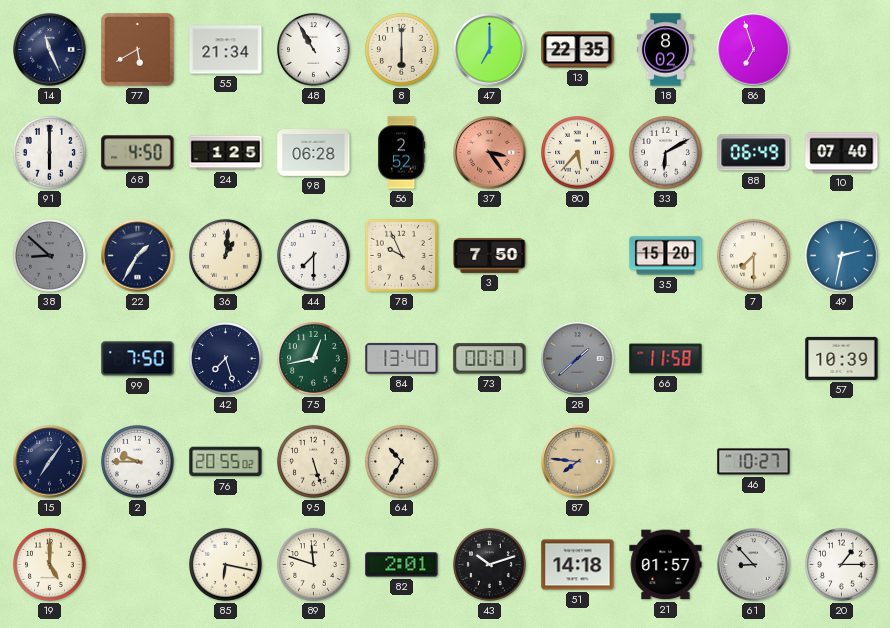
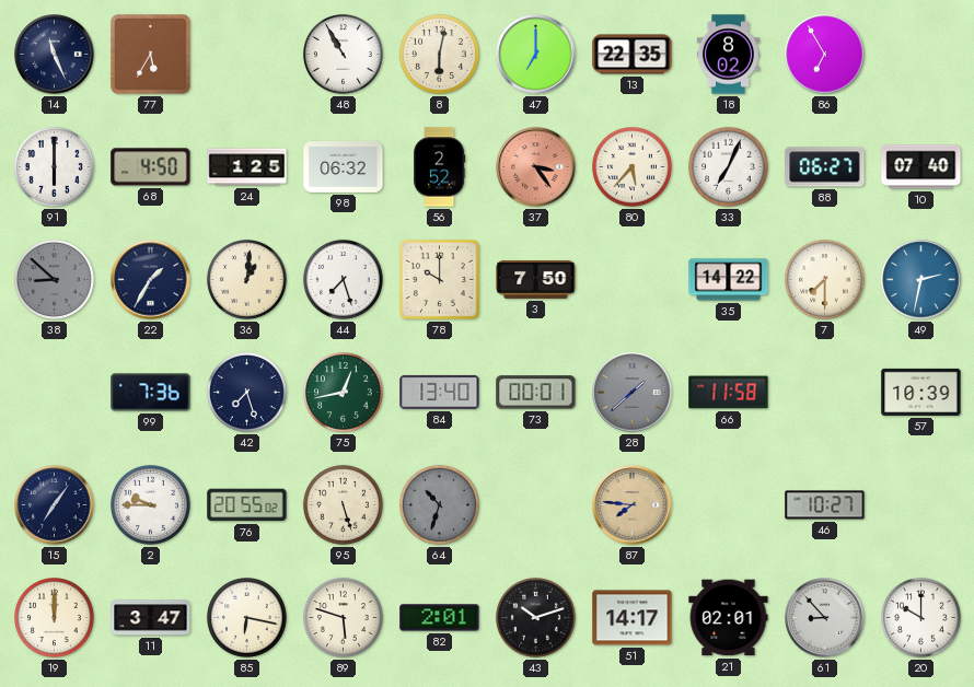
77: 5:40 -> 5:35
55: 21:34 -> none
8: 6:00 -> 6:02
86: 6:57 -> 6:55
98: 06:28 -> 06:32
33: 6:10 -> 7:04
88: 06:49 -> 06:27
44: 7:30 -> 7:27
78: 9:56 -> 10:00
35: 15:20 -> 14:22
99: 7:50 -> 7:36
64: 10:35 -> 10:33
64 dial: cream -> grey
19: 5:00 -> 12:00
11: none -> 3:47
89: 11:48 -> 5:48
51: 14:18 -> 14:17
21: 01:57 -> 02:01
20: 1:15 -> 10:00
